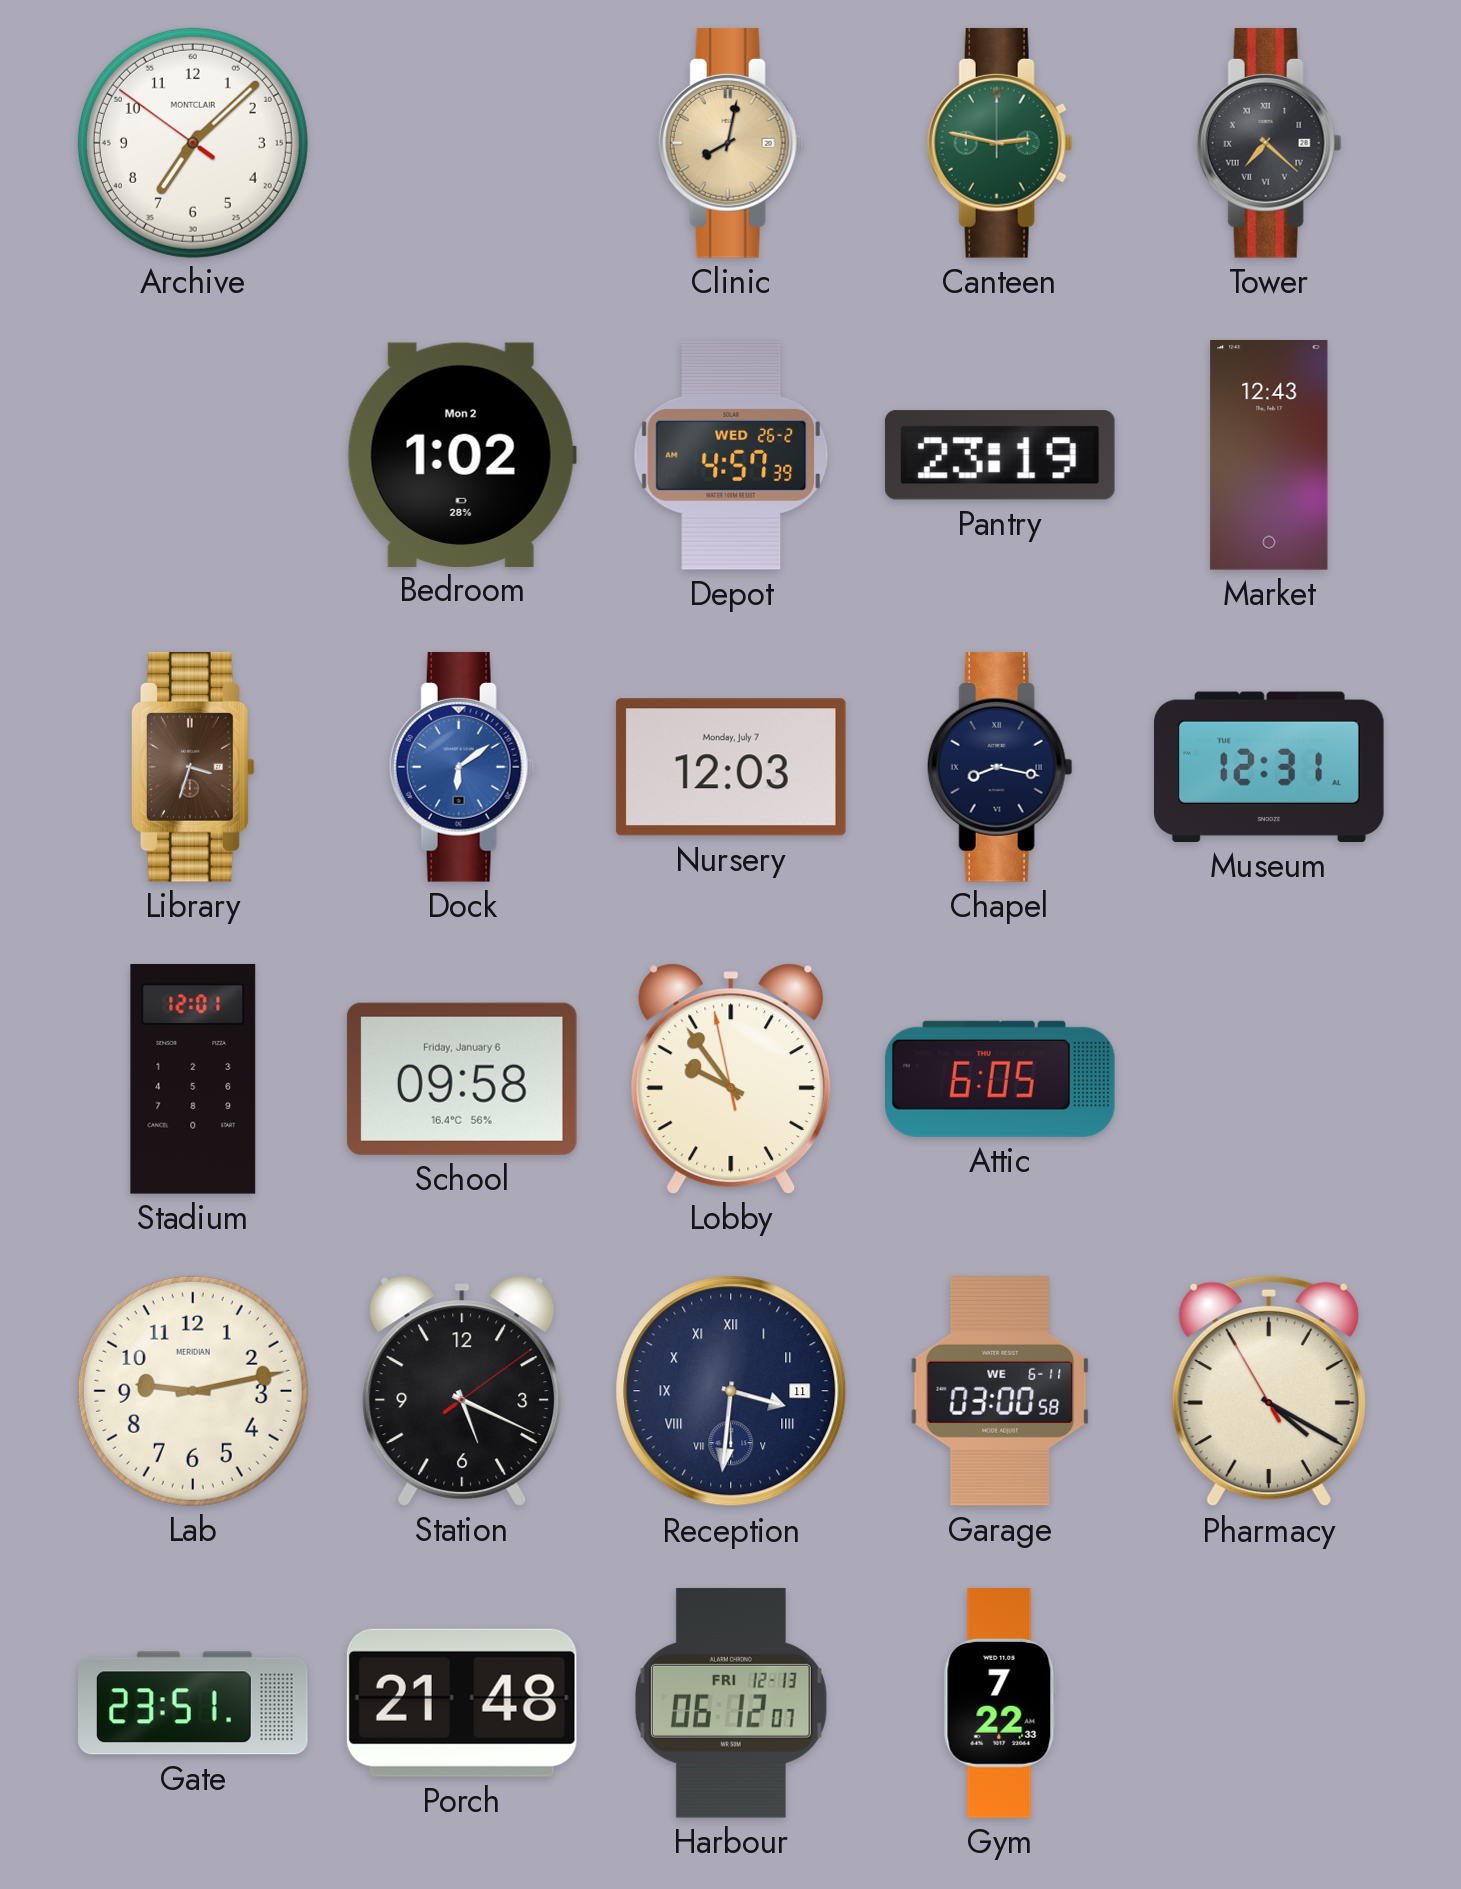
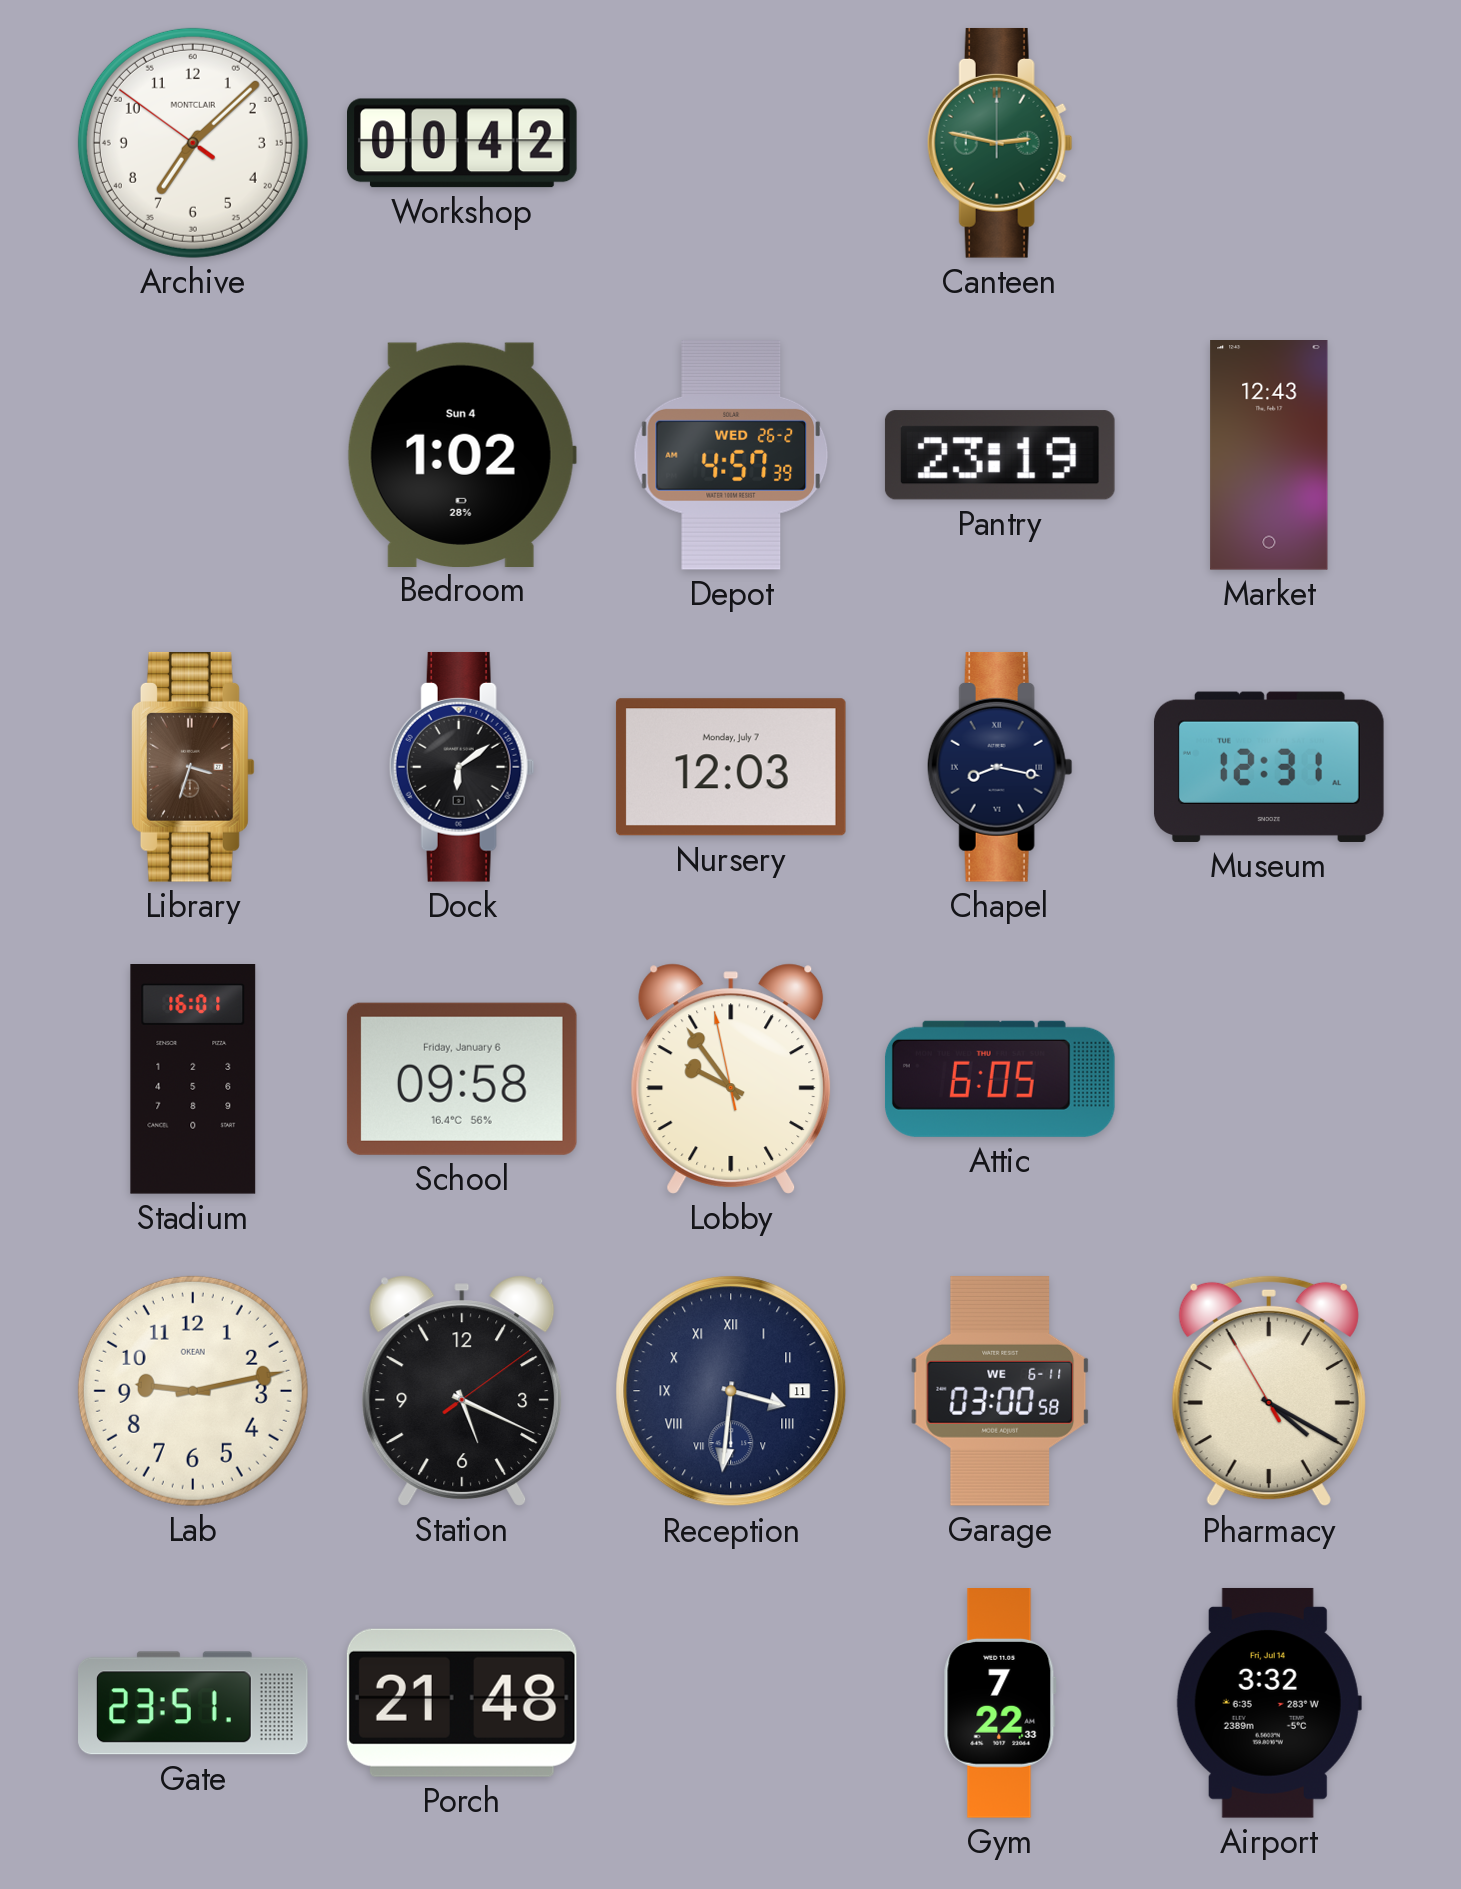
Workshop: none -> 00:42
Clinic: 8:02 -> none
Tower: 7:22 -> none
Bedroom date: Mon 2 -> Sun 4
Dock dial: blue -> black
Stadium: 12:01 -> 16:01
Lab brand: MERIDIAN -> OKEAN
Harbour: 06:12 -> none
Airport: none -> 3:32
